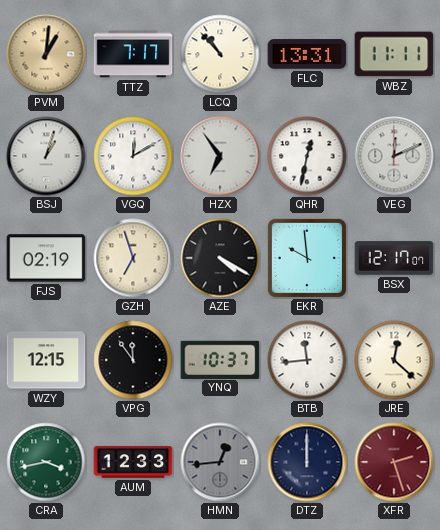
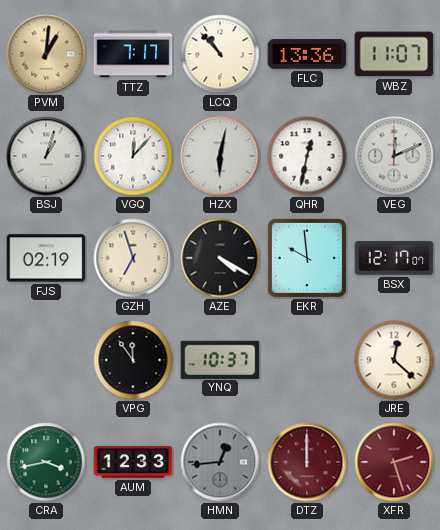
FLC: 13:31 -> 13:36
WBZ: 11:11 -> 11:07
VGQ: 12:10 -> 12:07
HZX: 6:54 -> 6:02
WZY: 12:15 -> none
BTB: 11:44 -> none
DTZ dial: navy -> burgundy
